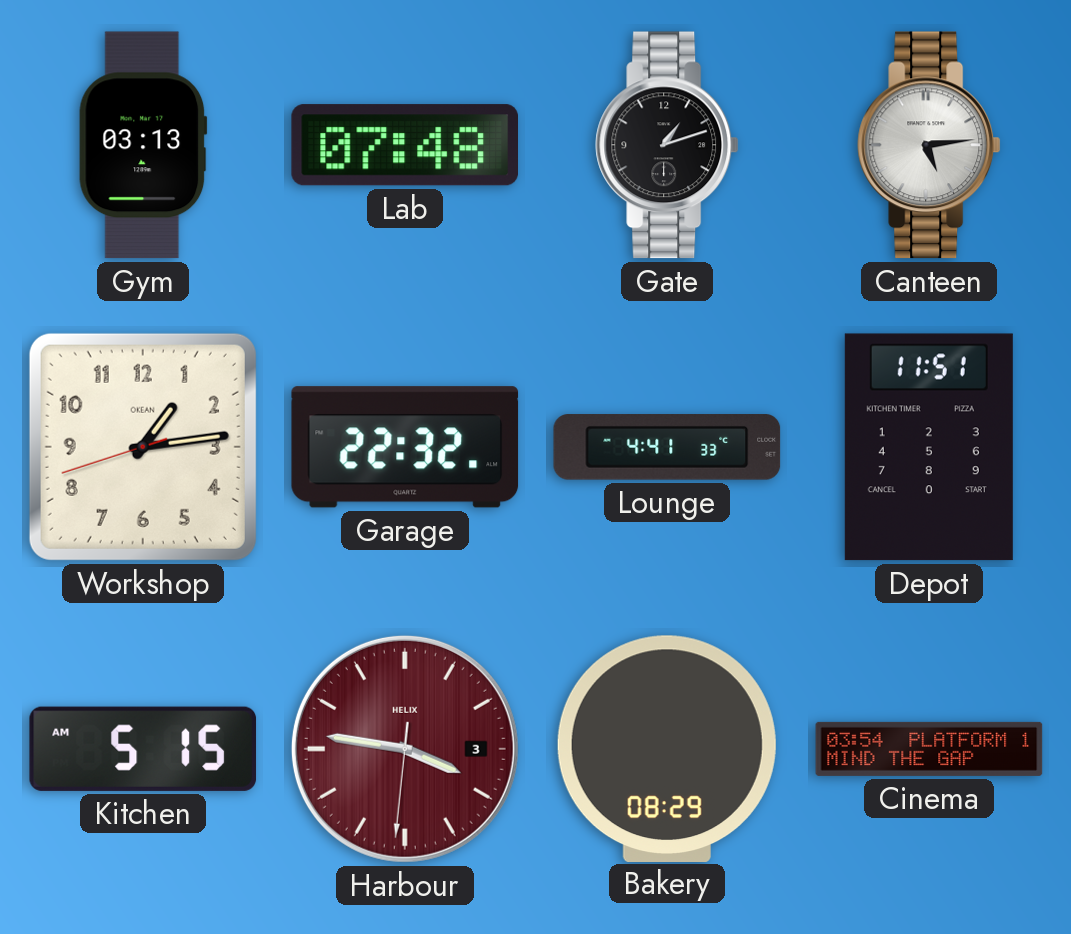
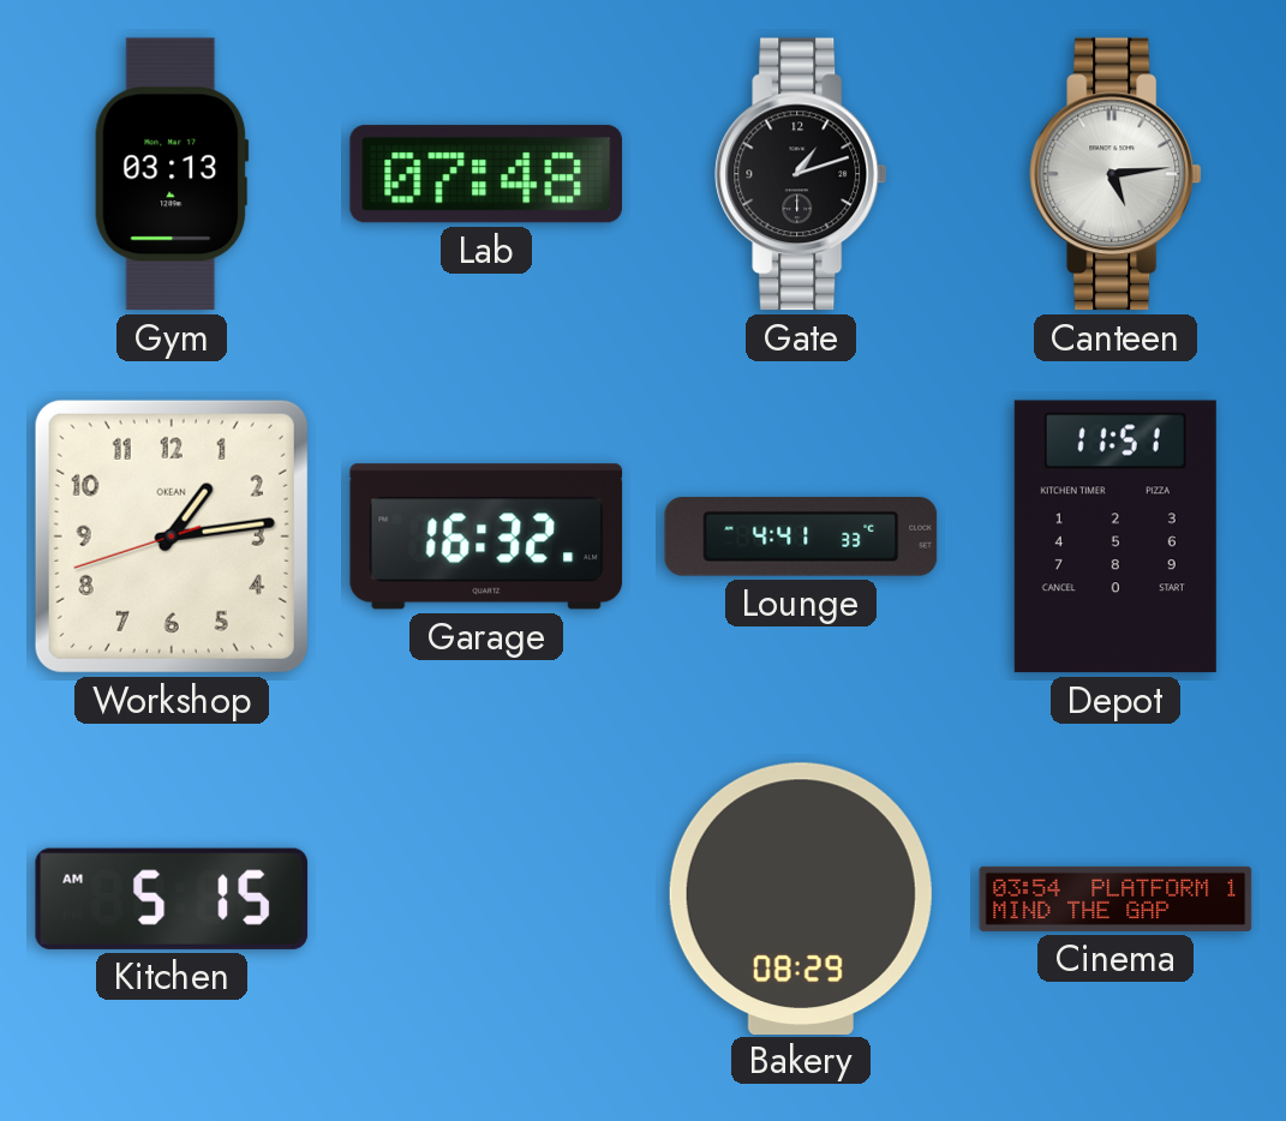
Garage: 22:32 -> 16:32
Harbour: 3:46 -> none
